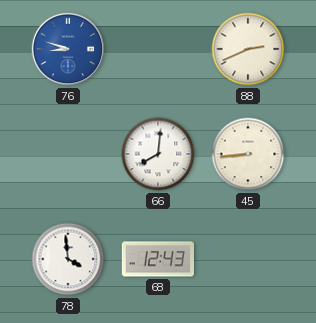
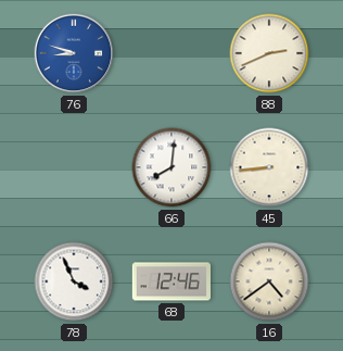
78: 3:59 -> 3:56
68: 12:43 -> 12:46
16: none -> 4:39
